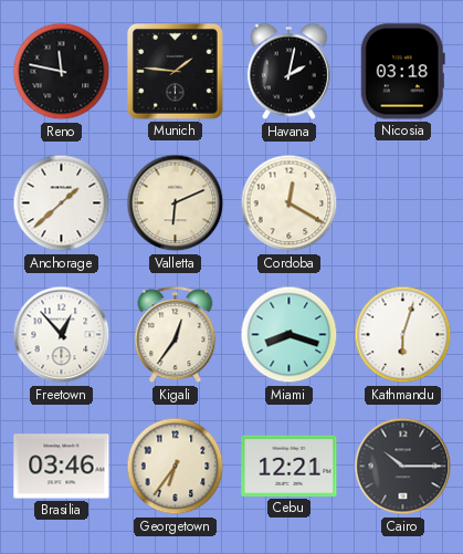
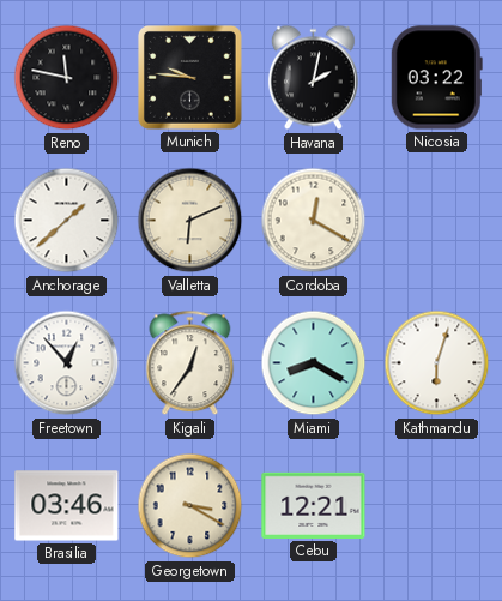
Munich: 1:46 -> 9:46
Nicosia: 03:18 -> 03:22
Miami: 8:18 -> 8:20
Georgetown: 6:36 -> 3:20
Cairo: 10:15 -> none
